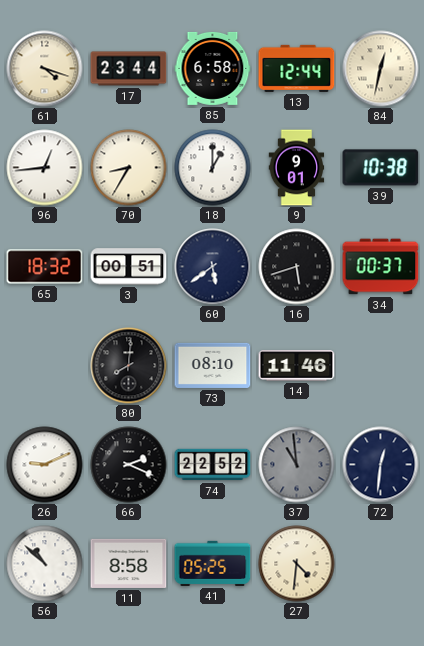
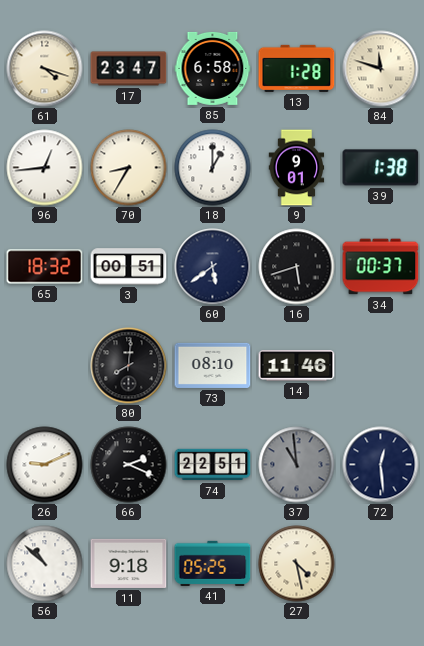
17: 23:44 -> 23:47
13: 12:44 -> 1:28
84: 12:32 -> 11:48
39: 10:38 -> 1:38
74: 22:52 -> 22:51
72: 12:31 -> 12:29
11: 8:58 -> 9:18
27: 4:31 -> 4:28
